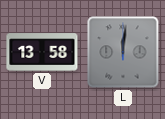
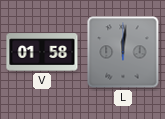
V: 13:58 -> 01:58
